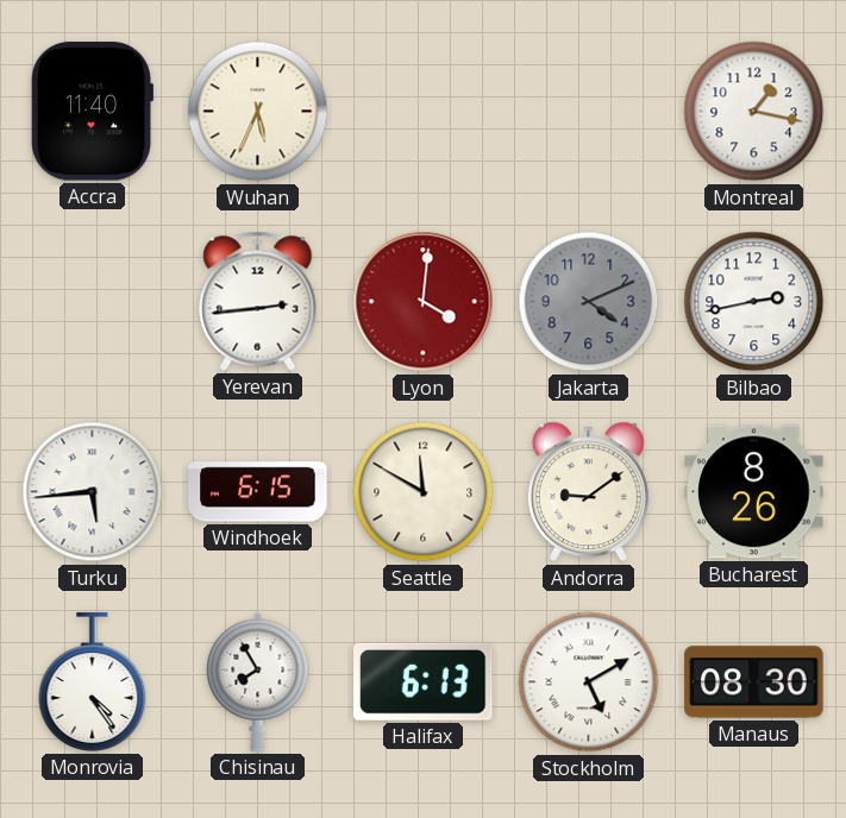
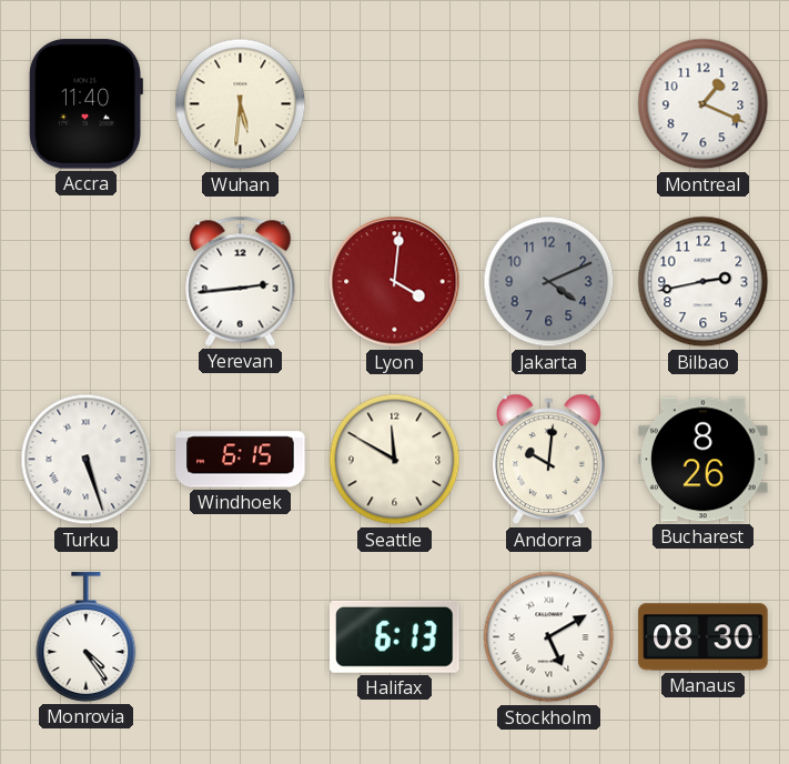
Wuhan: 5:34 -> 5:31
Montreal: 1:17 -> 1:19
Turku: 5:44 -> 5:27
Andorra: 9:09 -> 10:01
Chisinau: 7:55 -> none
